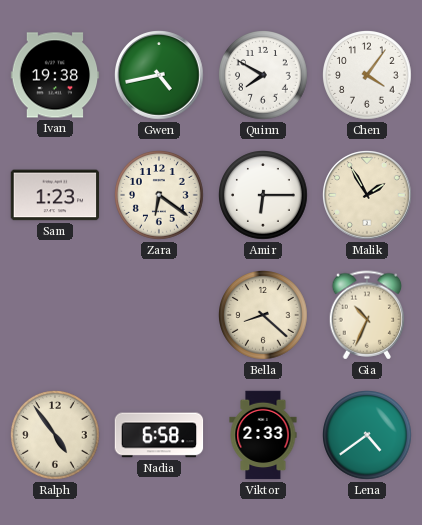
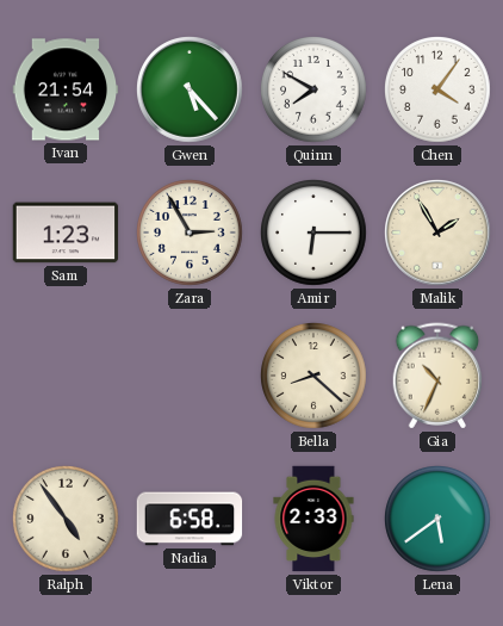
Ivan: 19:38 -> 21:54
Gwen: 4:43 -> 5:23
Zara: 6:21 -> 2:55
Lena: 4:39 -> 5:39
